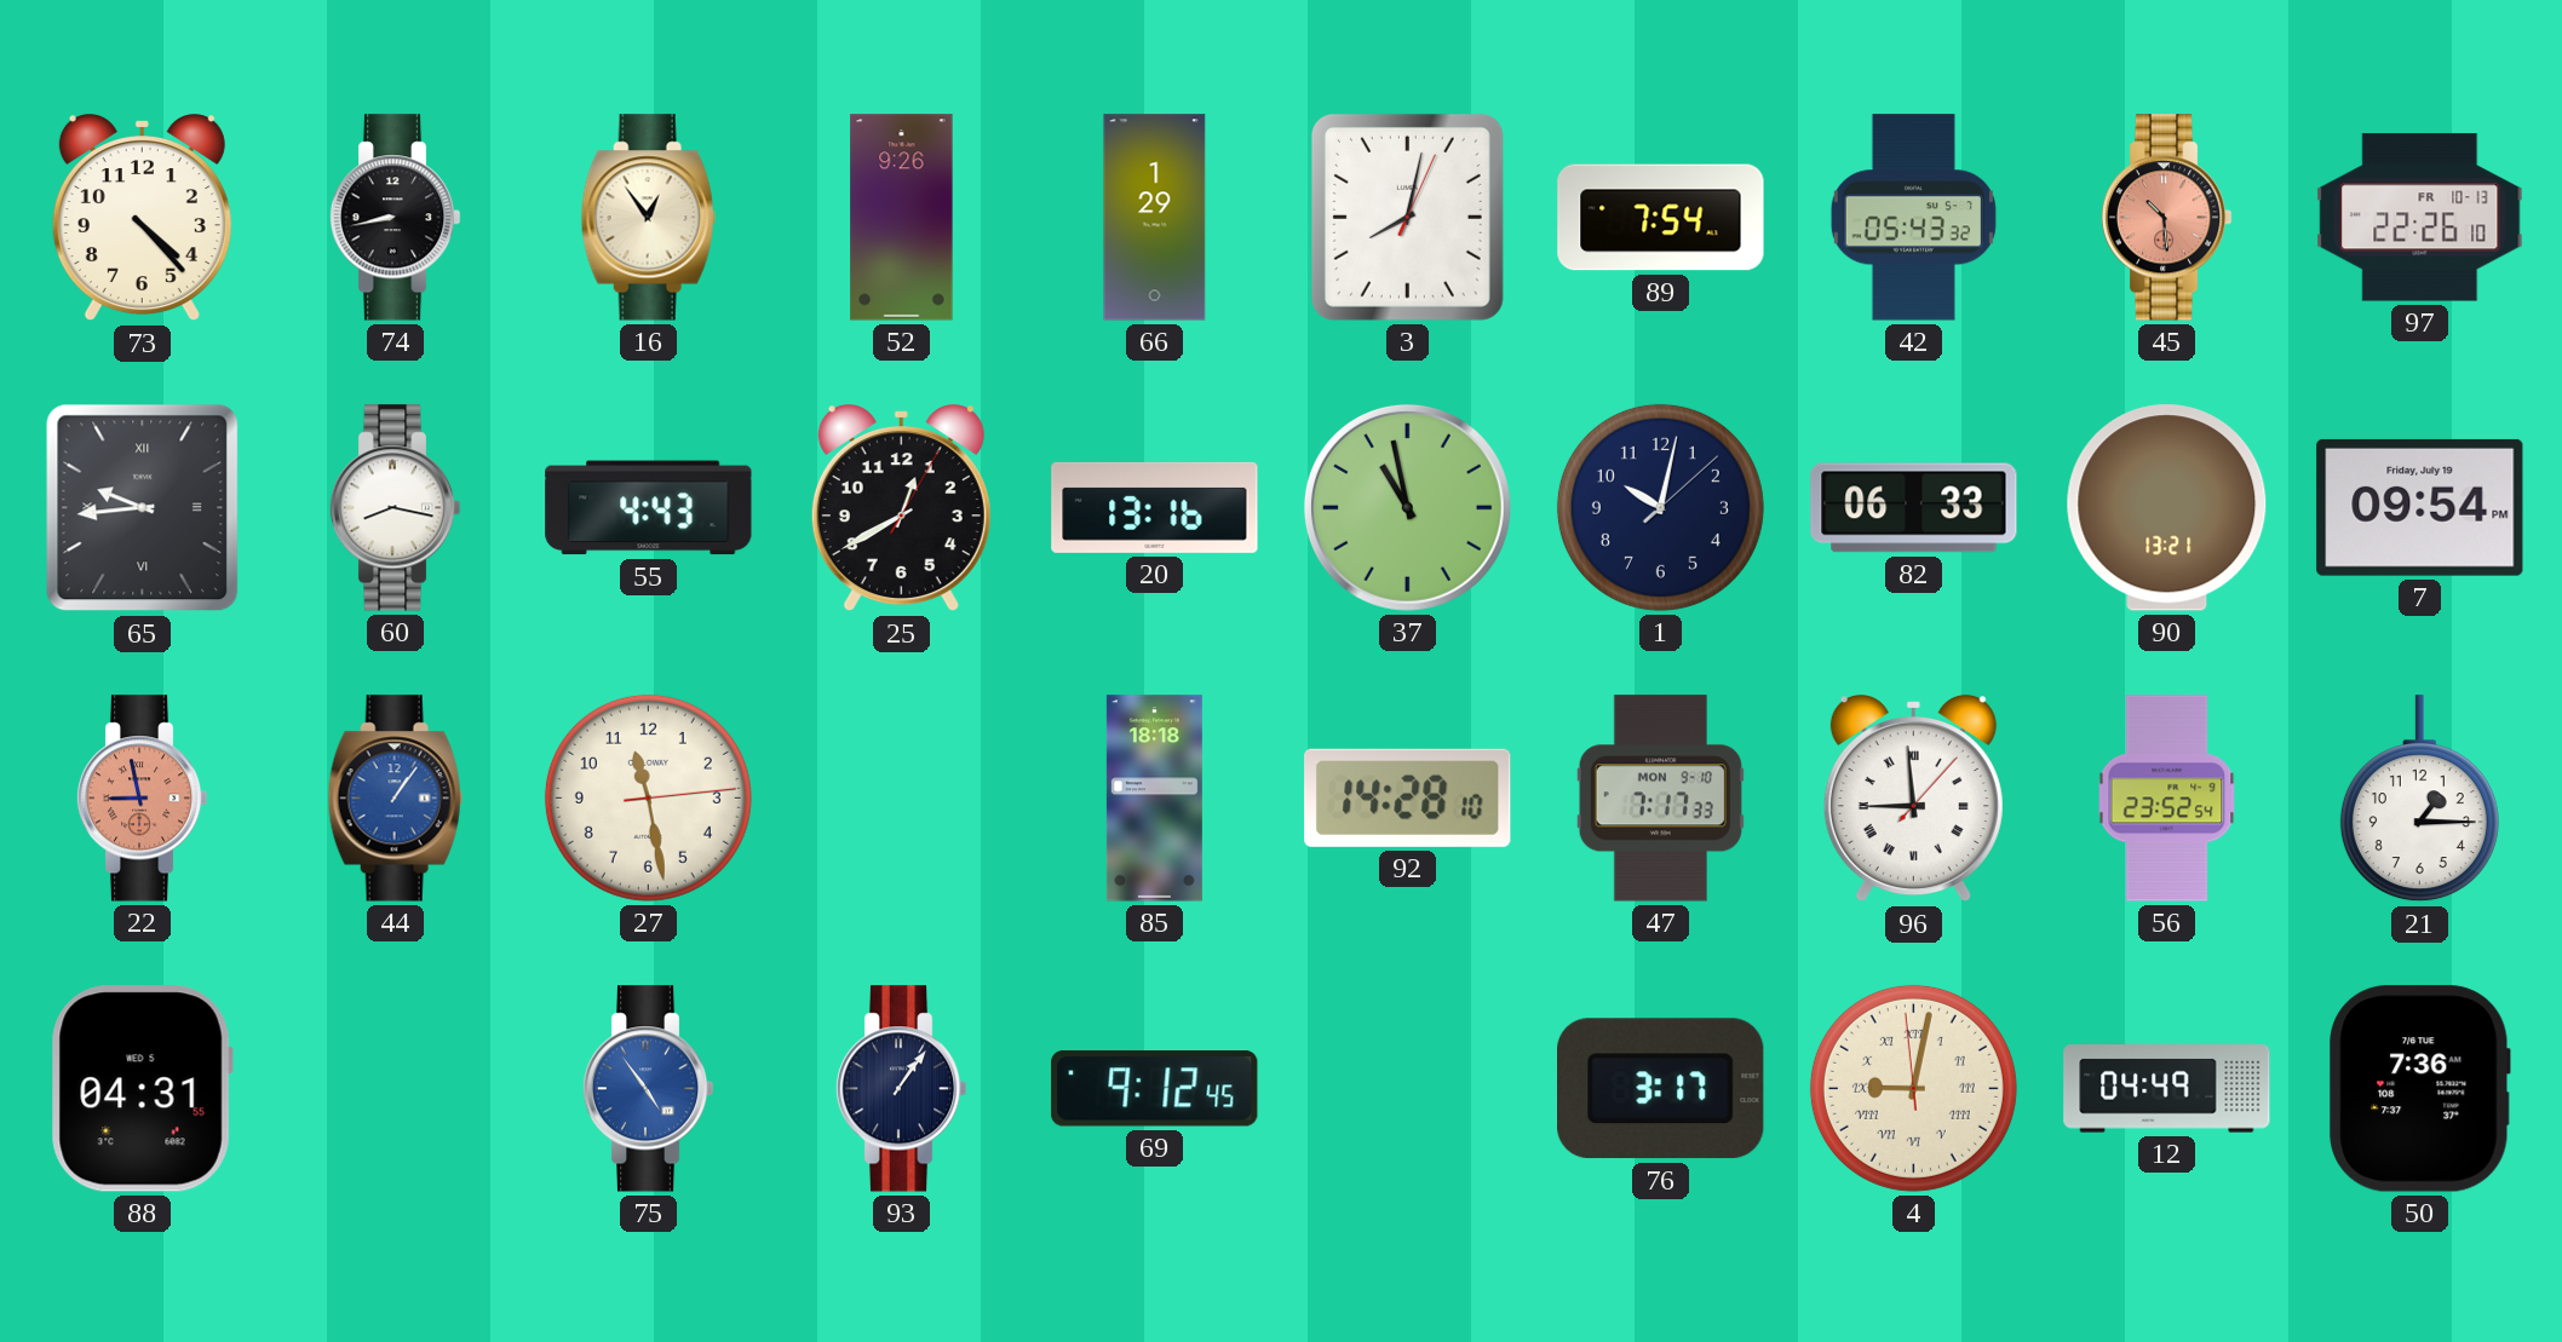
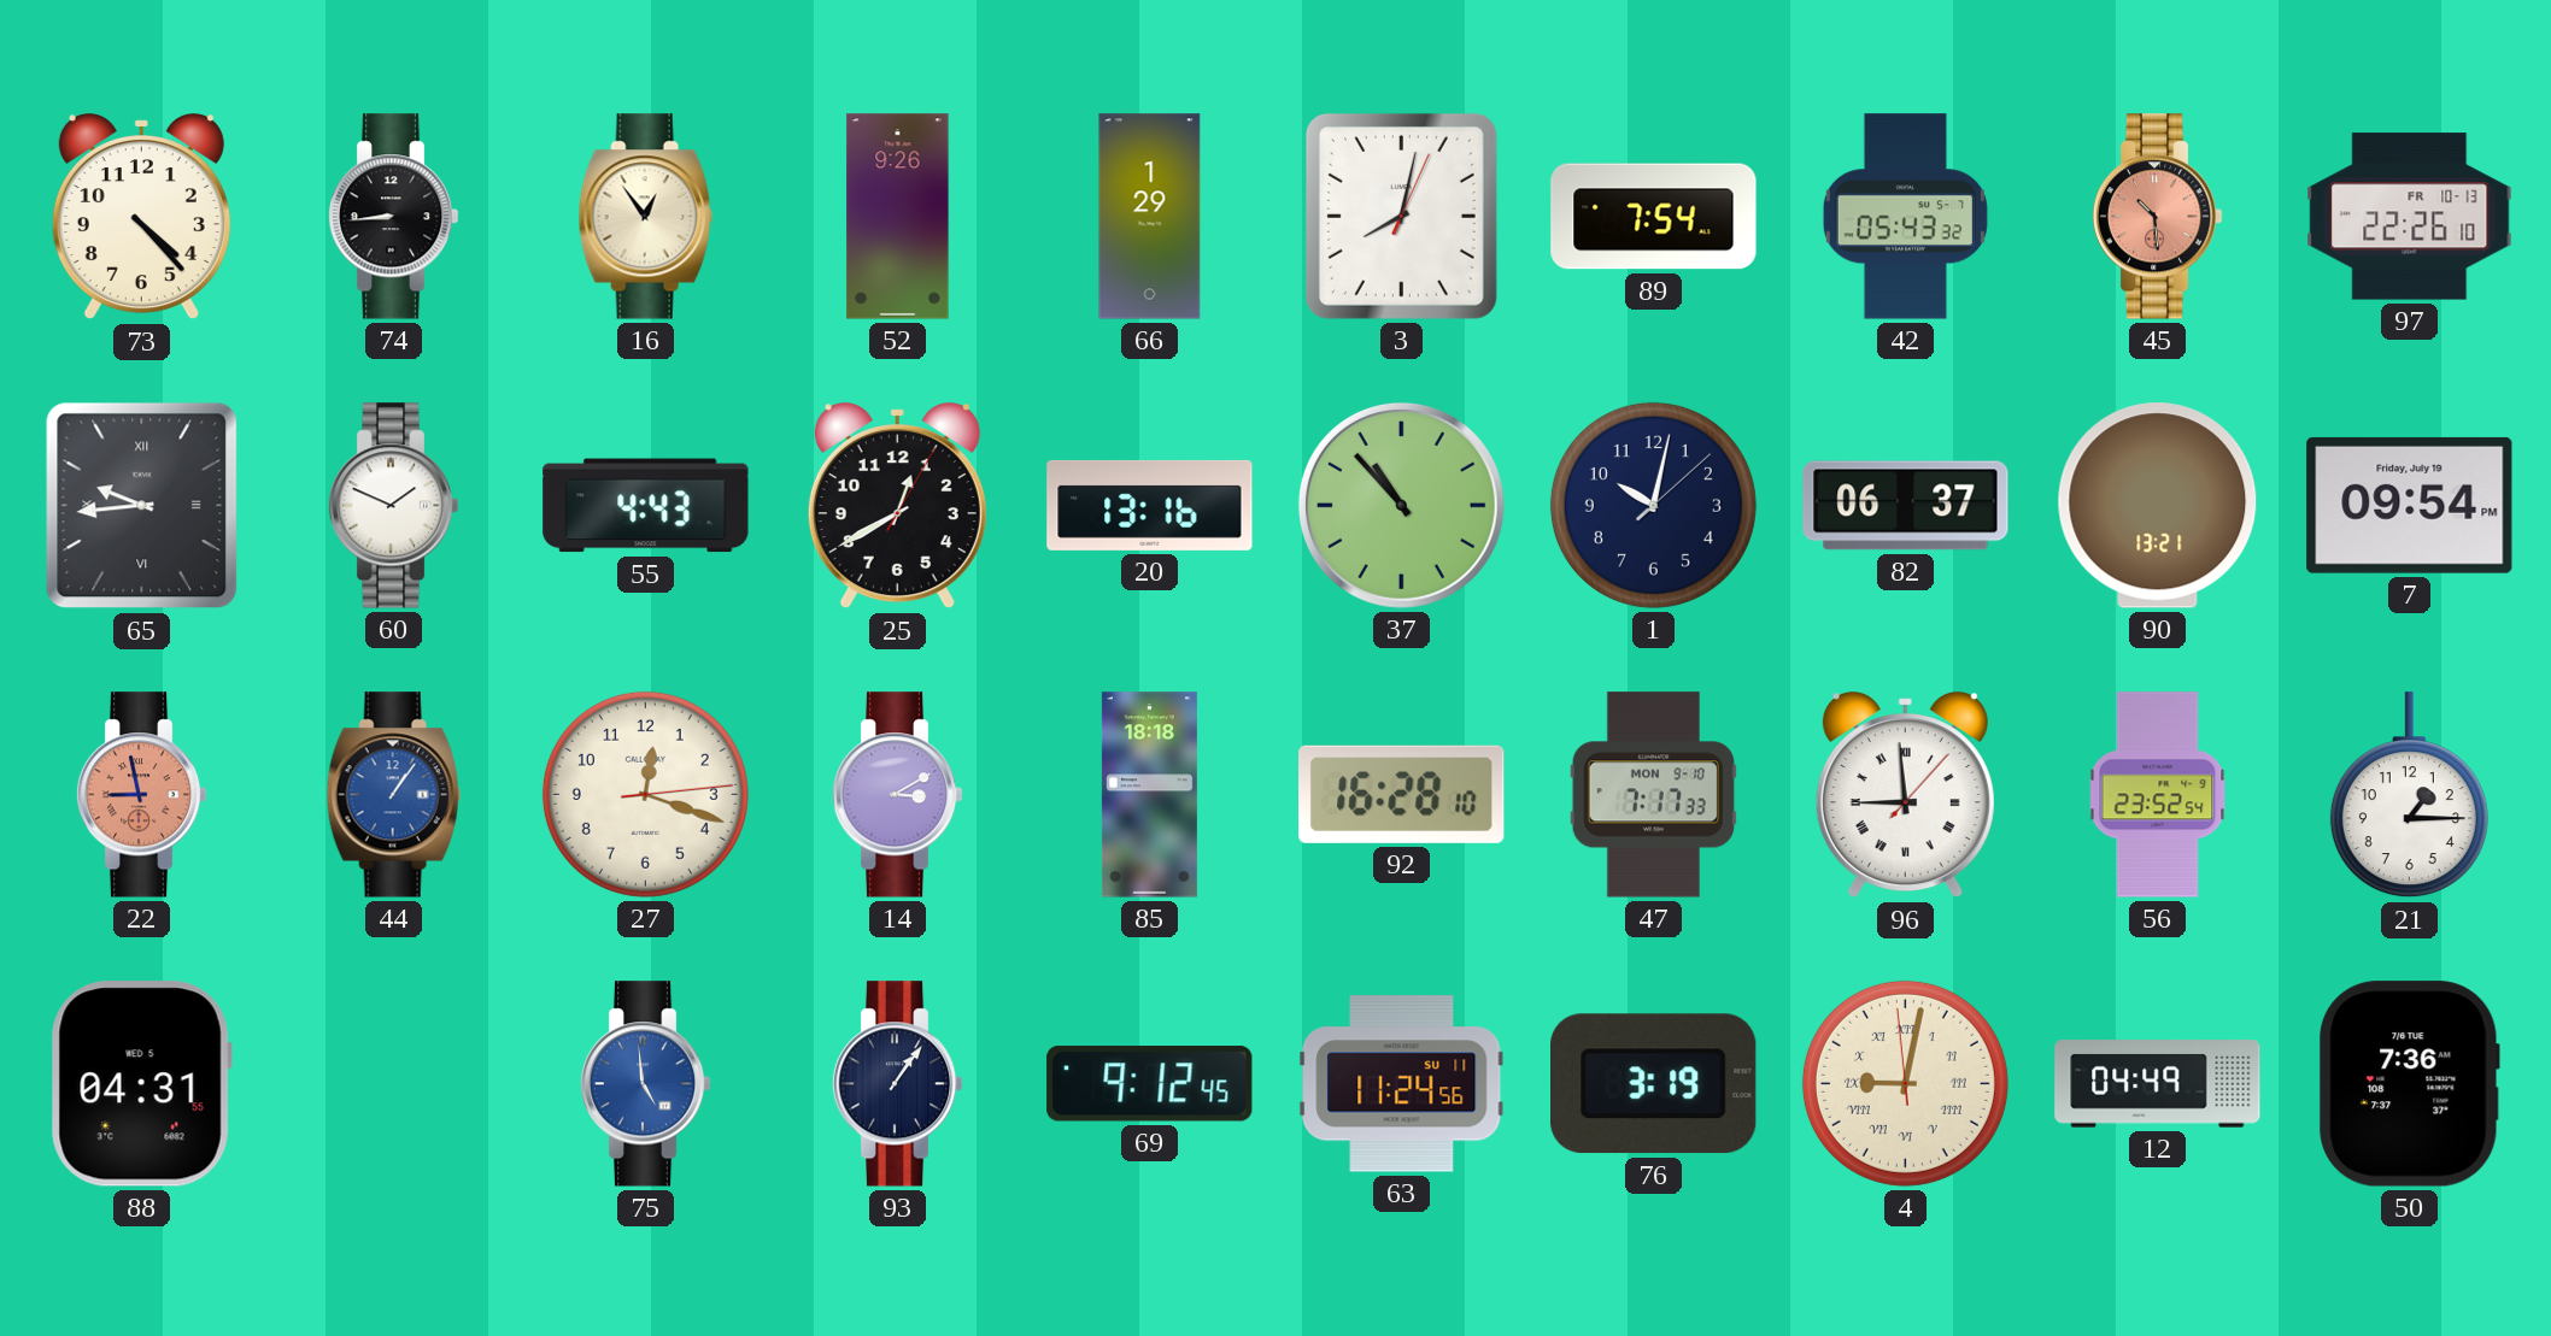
74: 8:43 -> 8:44
60: 8:17 -> 1:49
37: 10:58 -> 10:53
82: 06:33 -> 06:37
27: 11:28 -> 12:18
14: none -> 3:10
92: 14:28 -> 16:28
75: 4:54 -> 4:59
63: none -> 11:24
76: 3:17 -> 3:19
